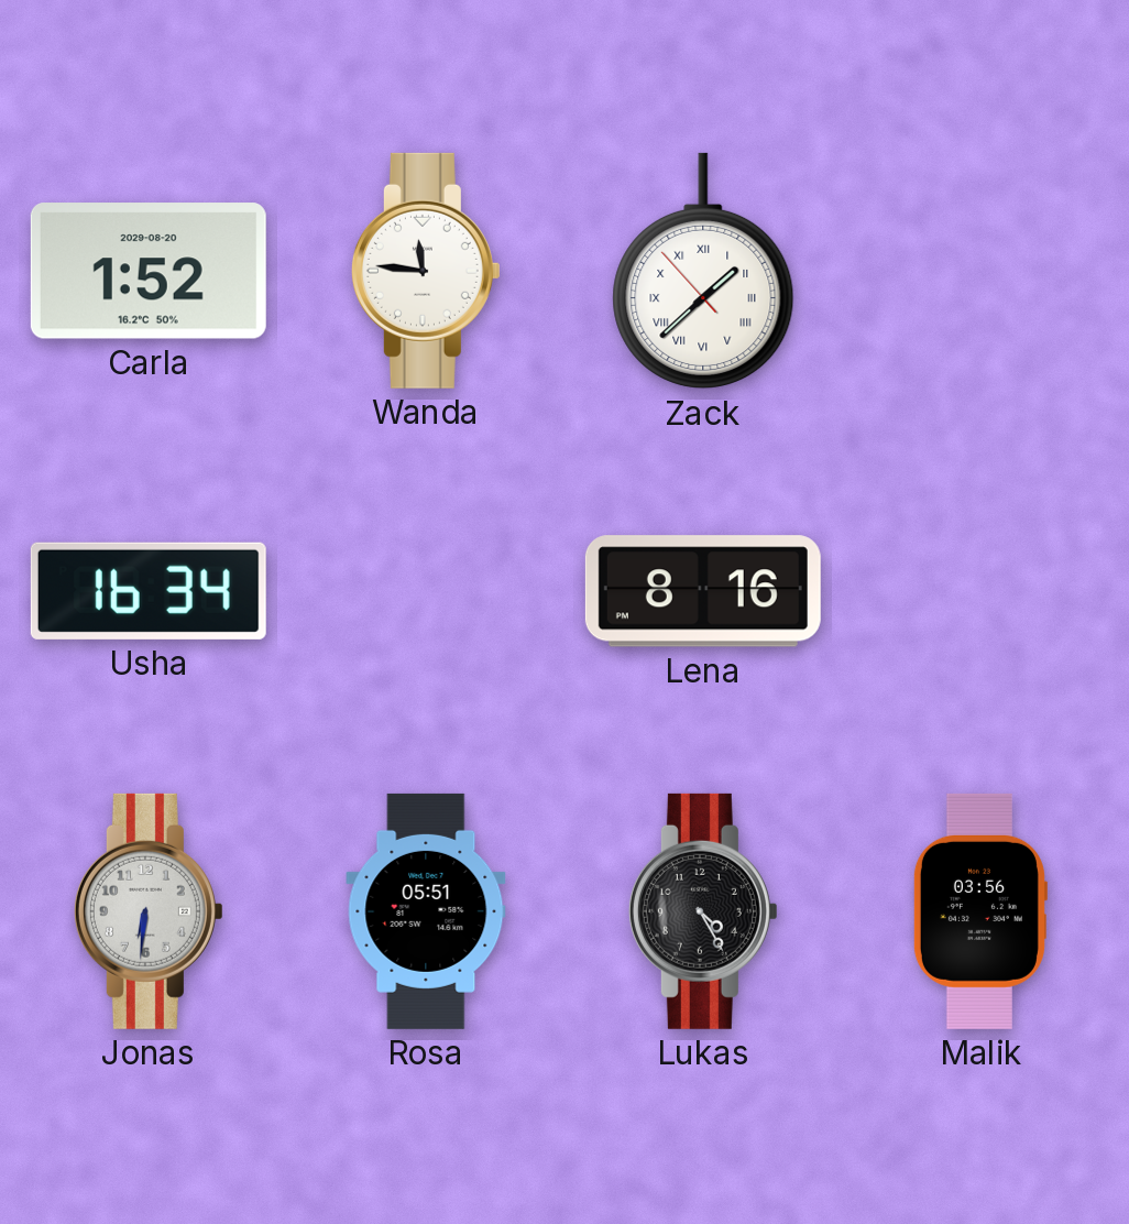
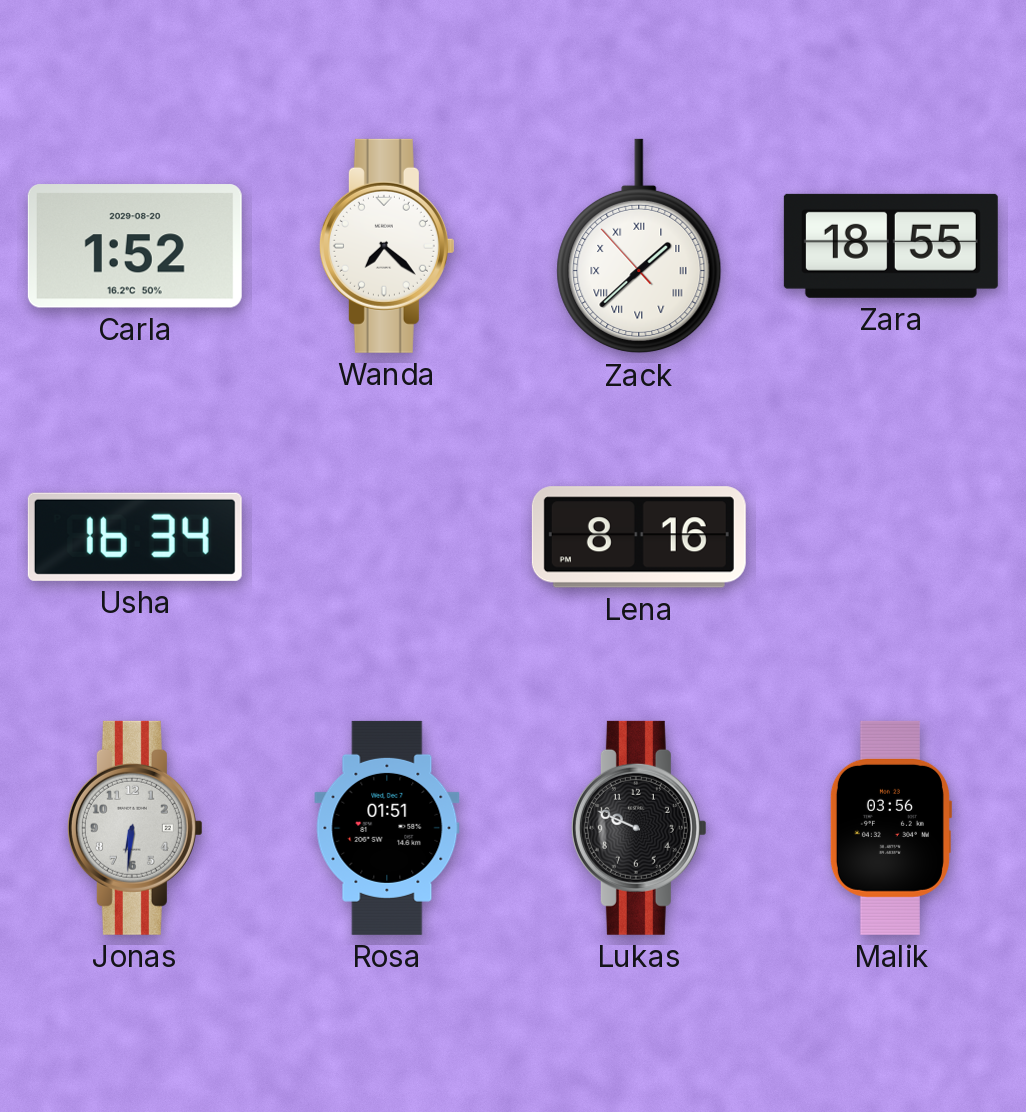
Wanda: 11:46 -> 7:22
Zara: none -> 18:55
Rosa: 05:51 -> 01:51
Lukas: 4:25 -> 9:49
